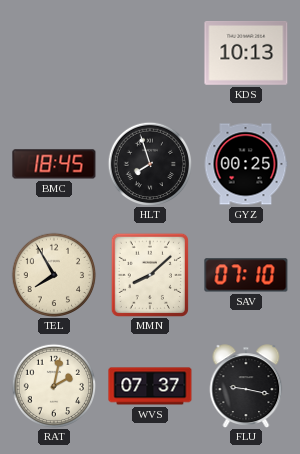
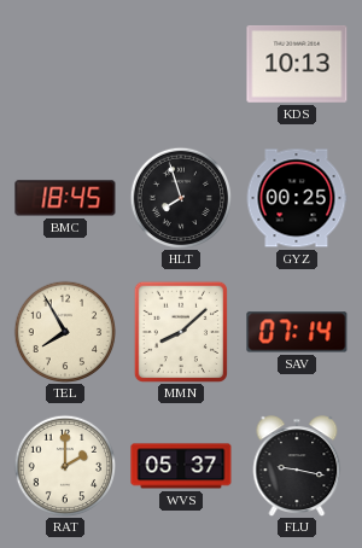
SAV: 07:10 -> 07:14
RAT: 2:02 -> 2:00
WVS: 07:37 -> 05:37
